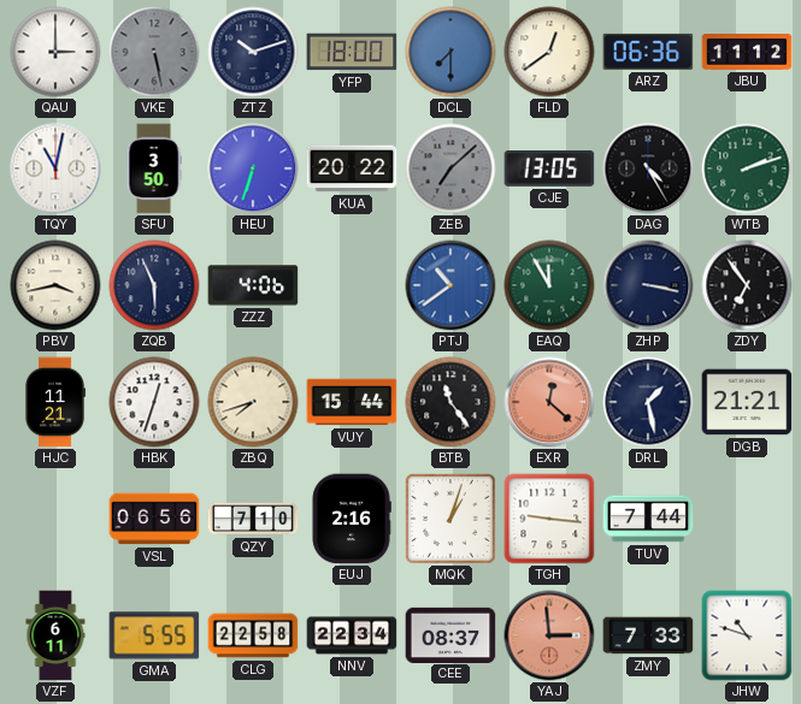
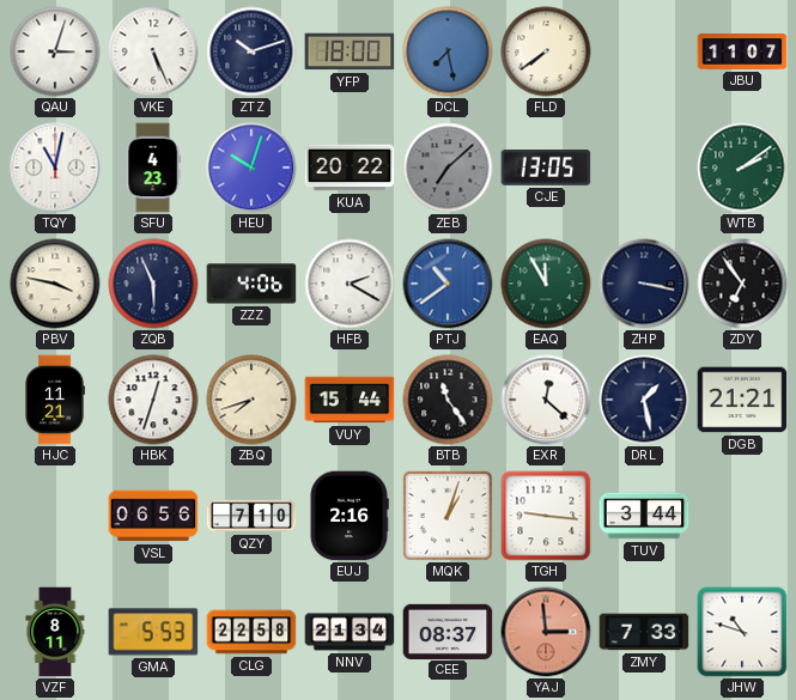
QAU: 3:00 -> 3:03
VKE: 5:28 -> 5:26
VKE dial: grey -> white
DCL: 7:30 -> 7:28
FLD: 12:39 -> 7:39
ARZ: 06:36 -> none
JBU: 11:12 -> 11:07
SFU: 3:50 -> 4:23
HEU: 6:33 -> 10:03
DAG: 4:25 -> none
WTB: 2:12 -> 2:09
PBV: 3:43 -> 3:47
HFB: none -> 2:20
EXR dial: salmon -> white
TUV: 7:44 -> 3:44
VZF: 6:11 -> 8:11
GMA: 5:55 -> 5:53
NNV: 22:34 -> 21:34
